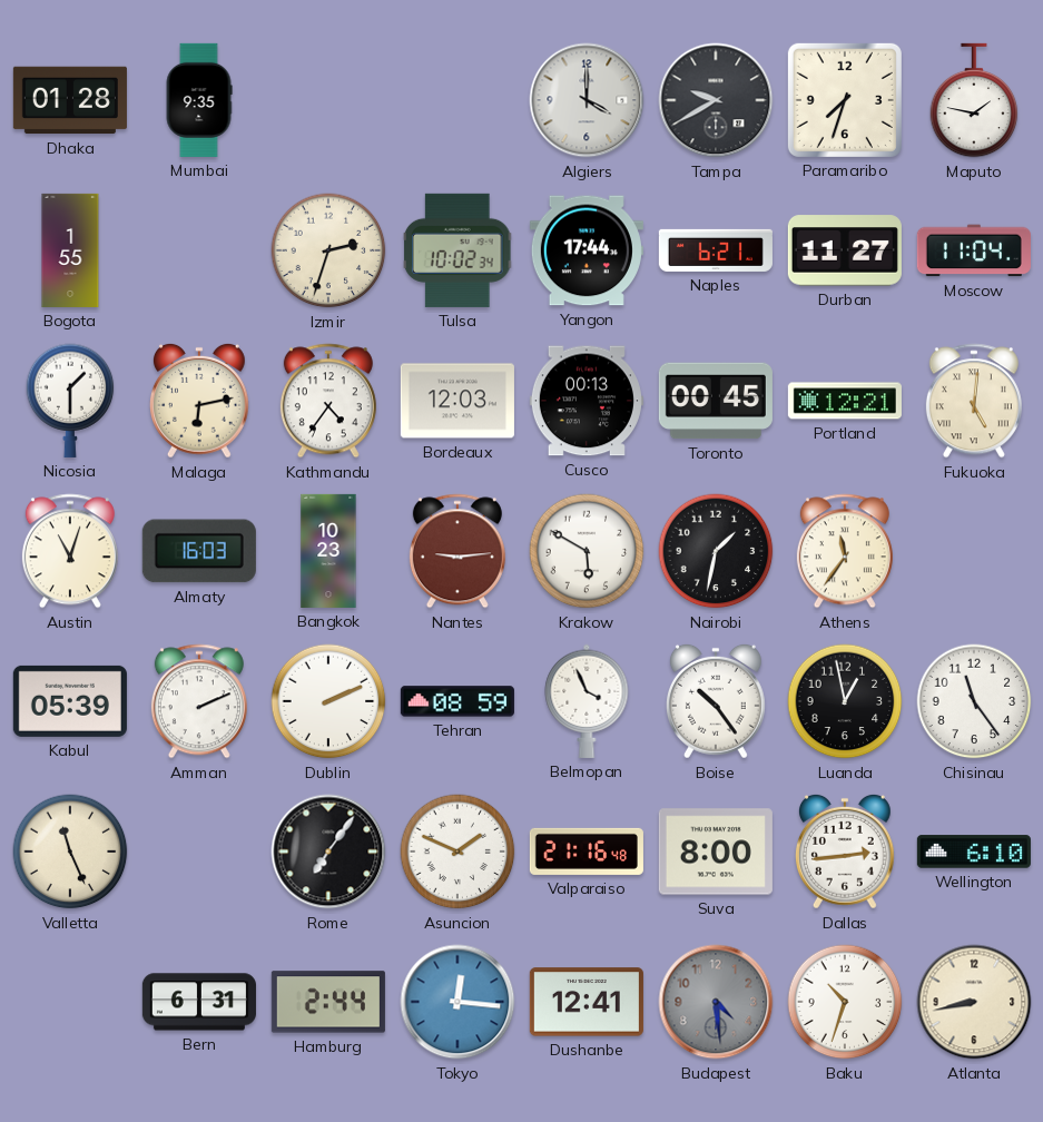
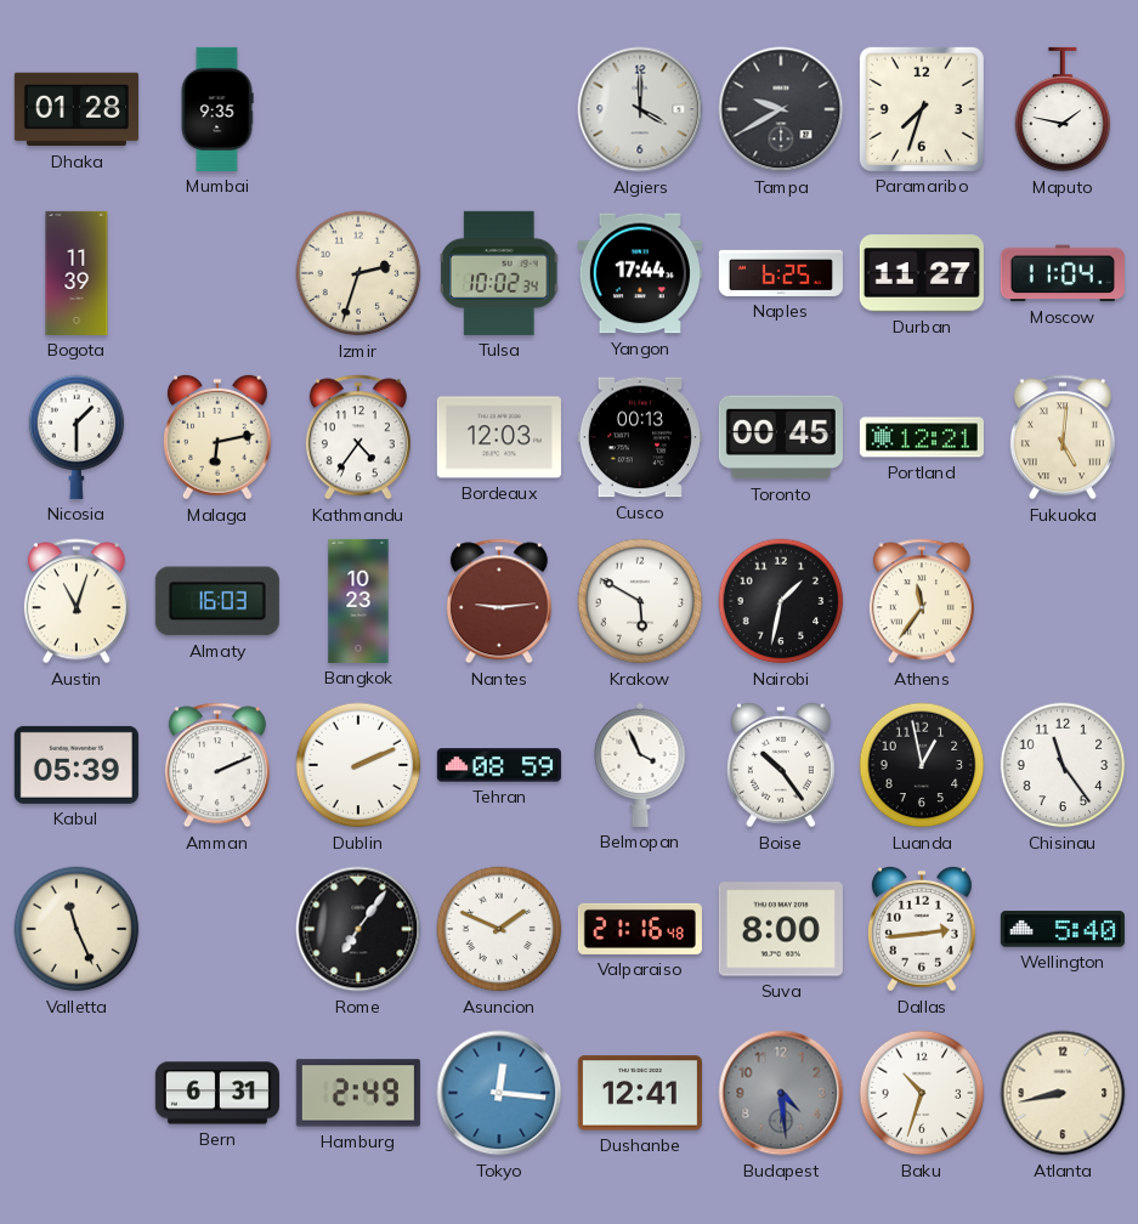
Bogota: 1:55 -> 11:39
Naples: 6:21 -> 6:25
Wellington: 6:10 -> 5:40
Hamburg: 2:44 -> 2:49
